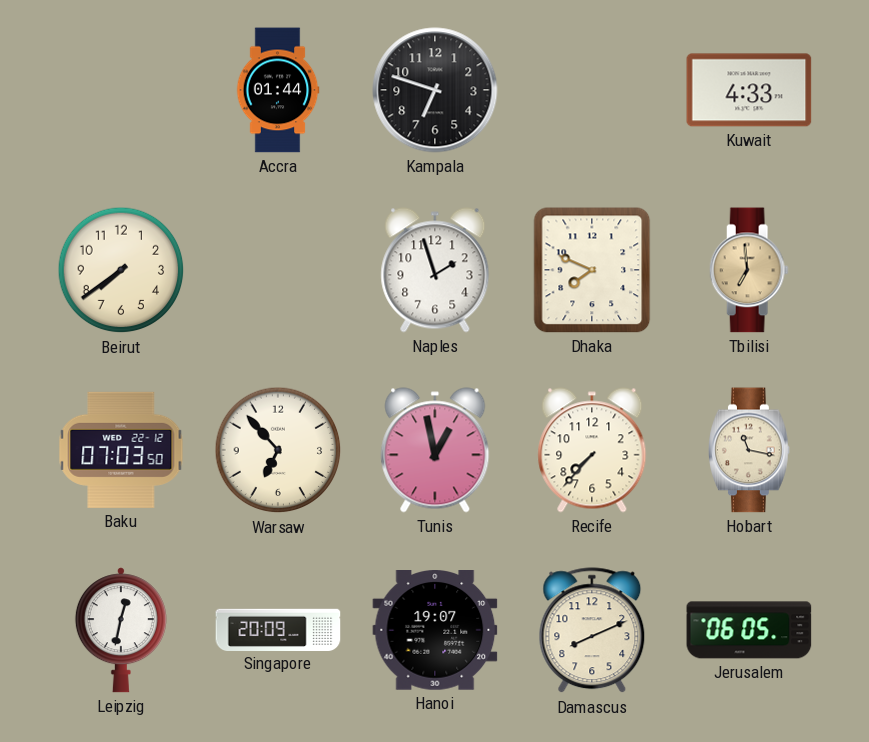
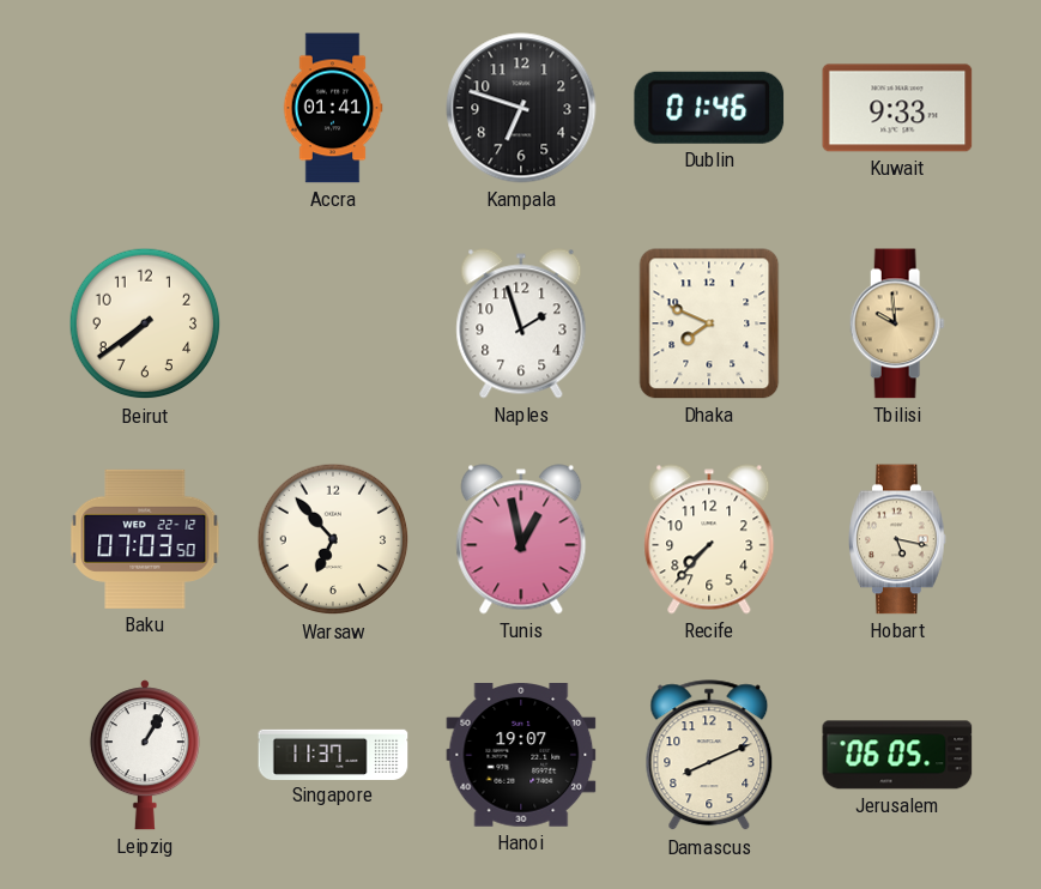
Accra: 01:44 -> 01:41
Dublin: none -> 01:46
Kuwait: 4:33 -> 9:33
Tbilisi: 6:59 -> 9:59
Hobart: 11:17 -> 5:17
Leipzig: 12:32 -> 1:05
Singapore: 20:09 -> 11:37
